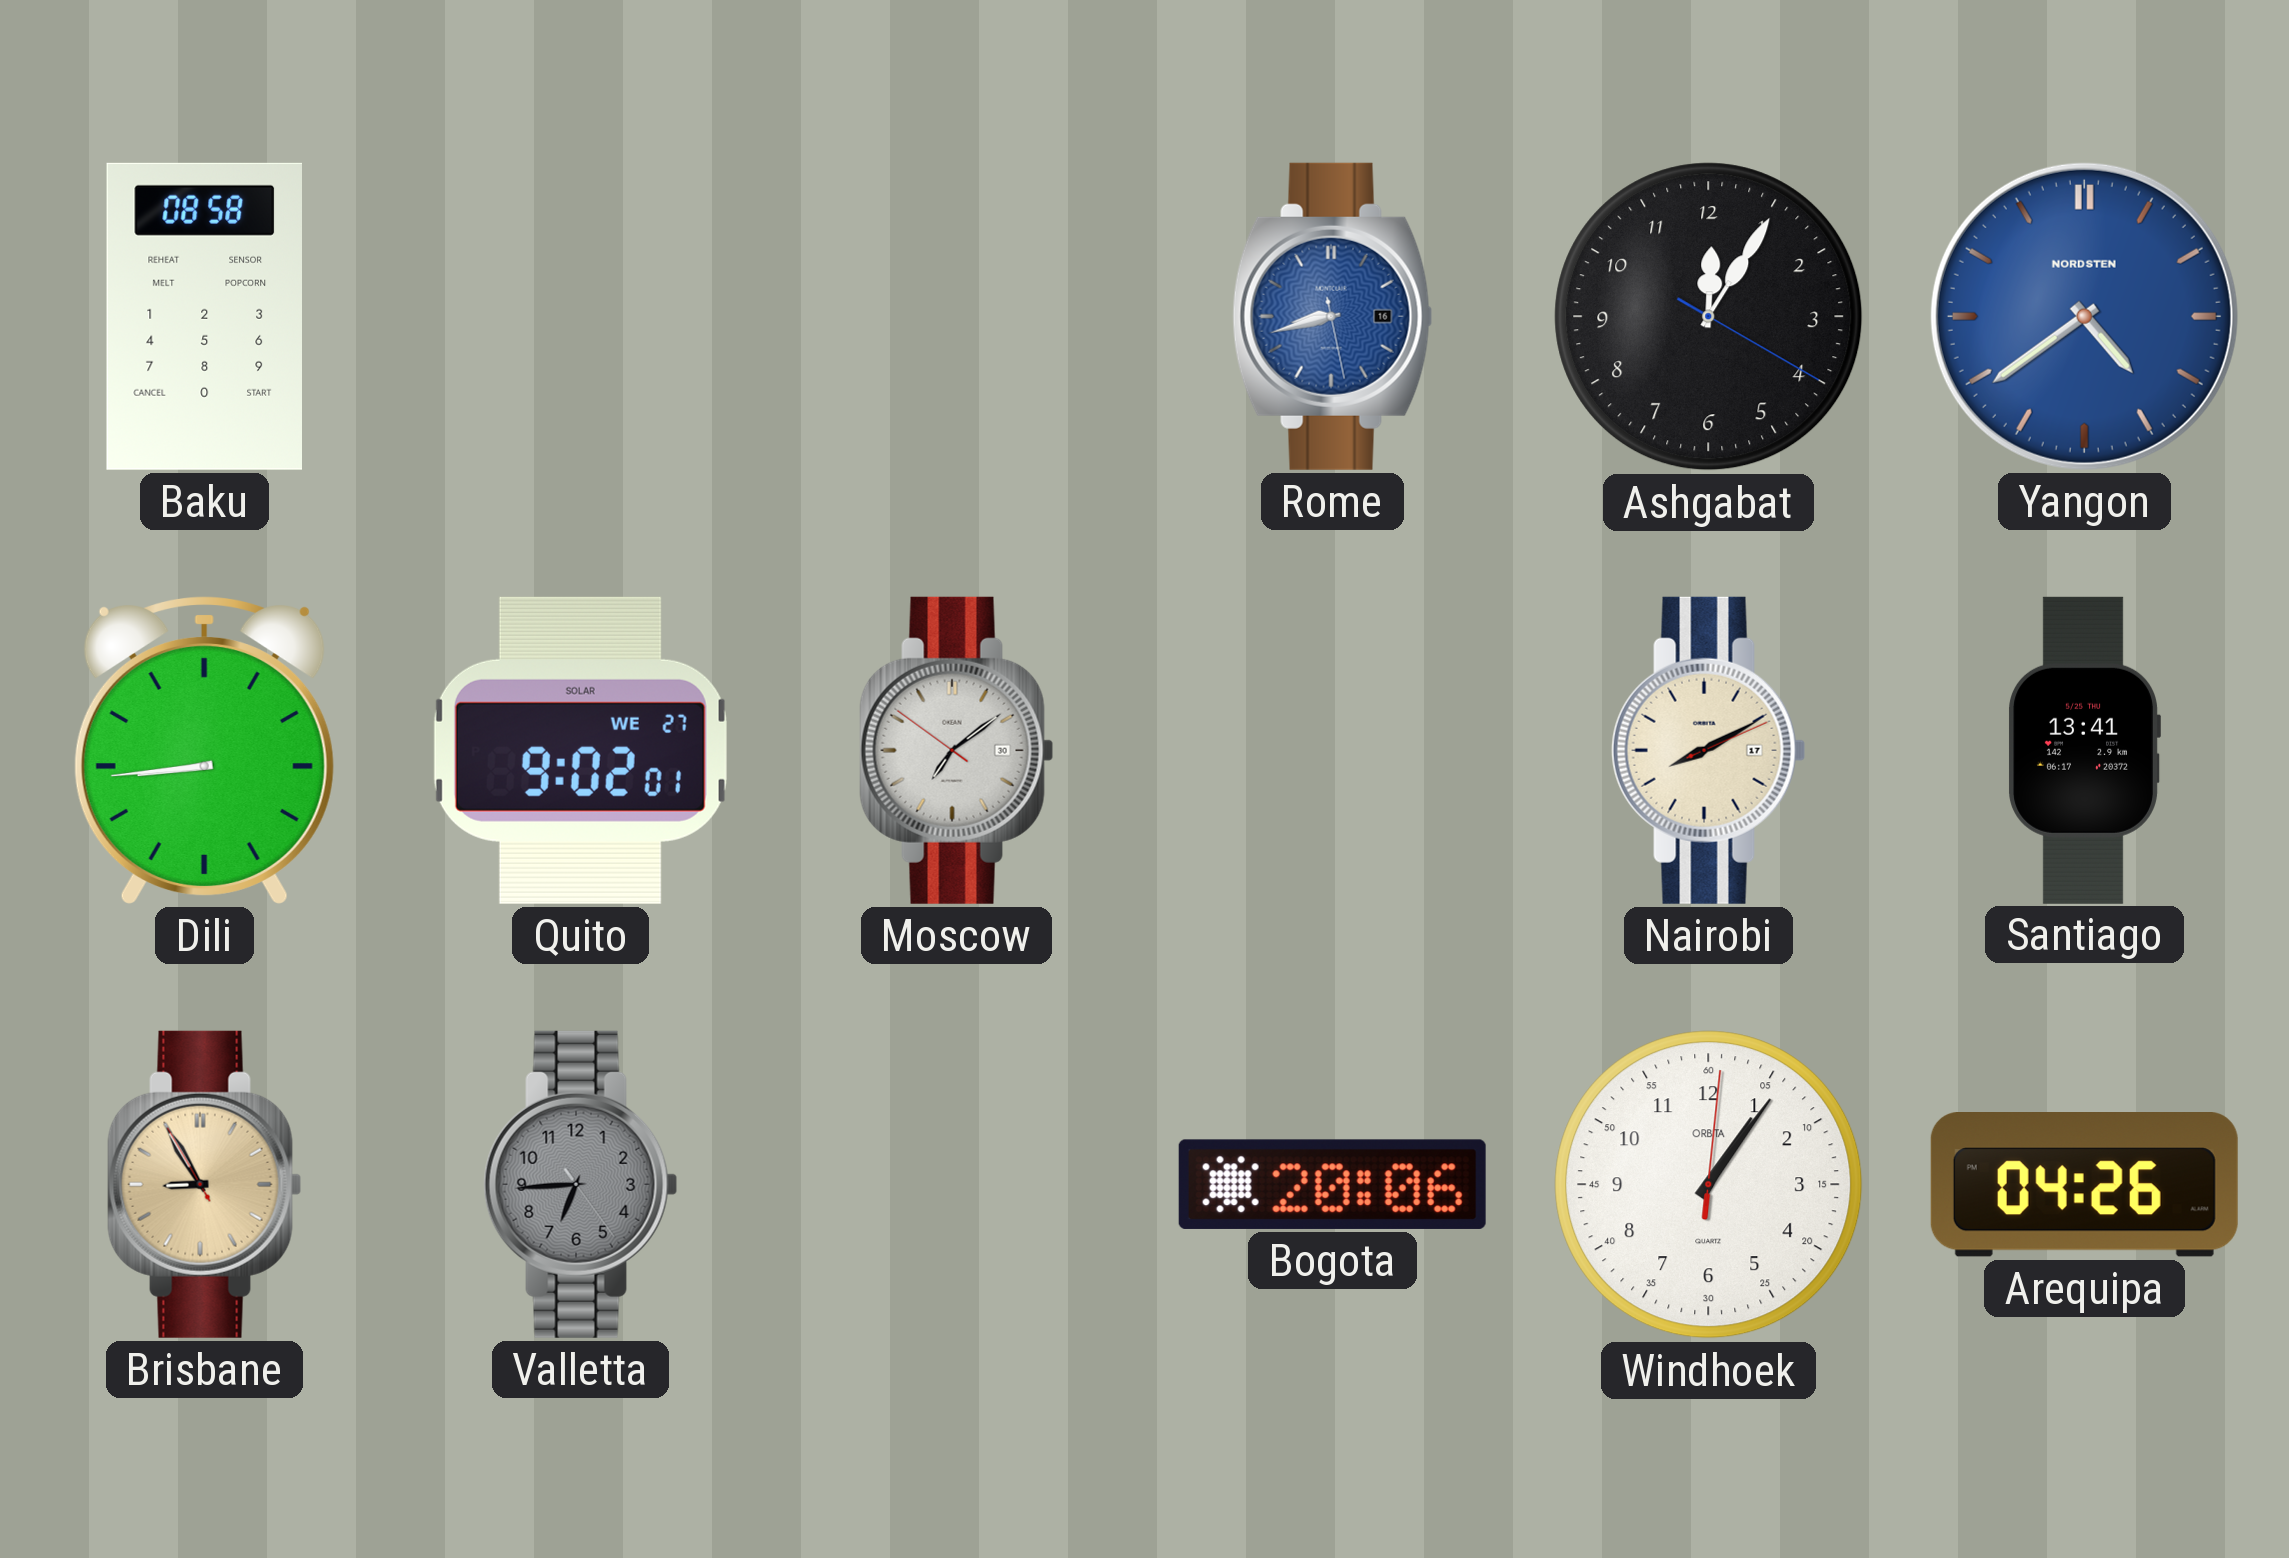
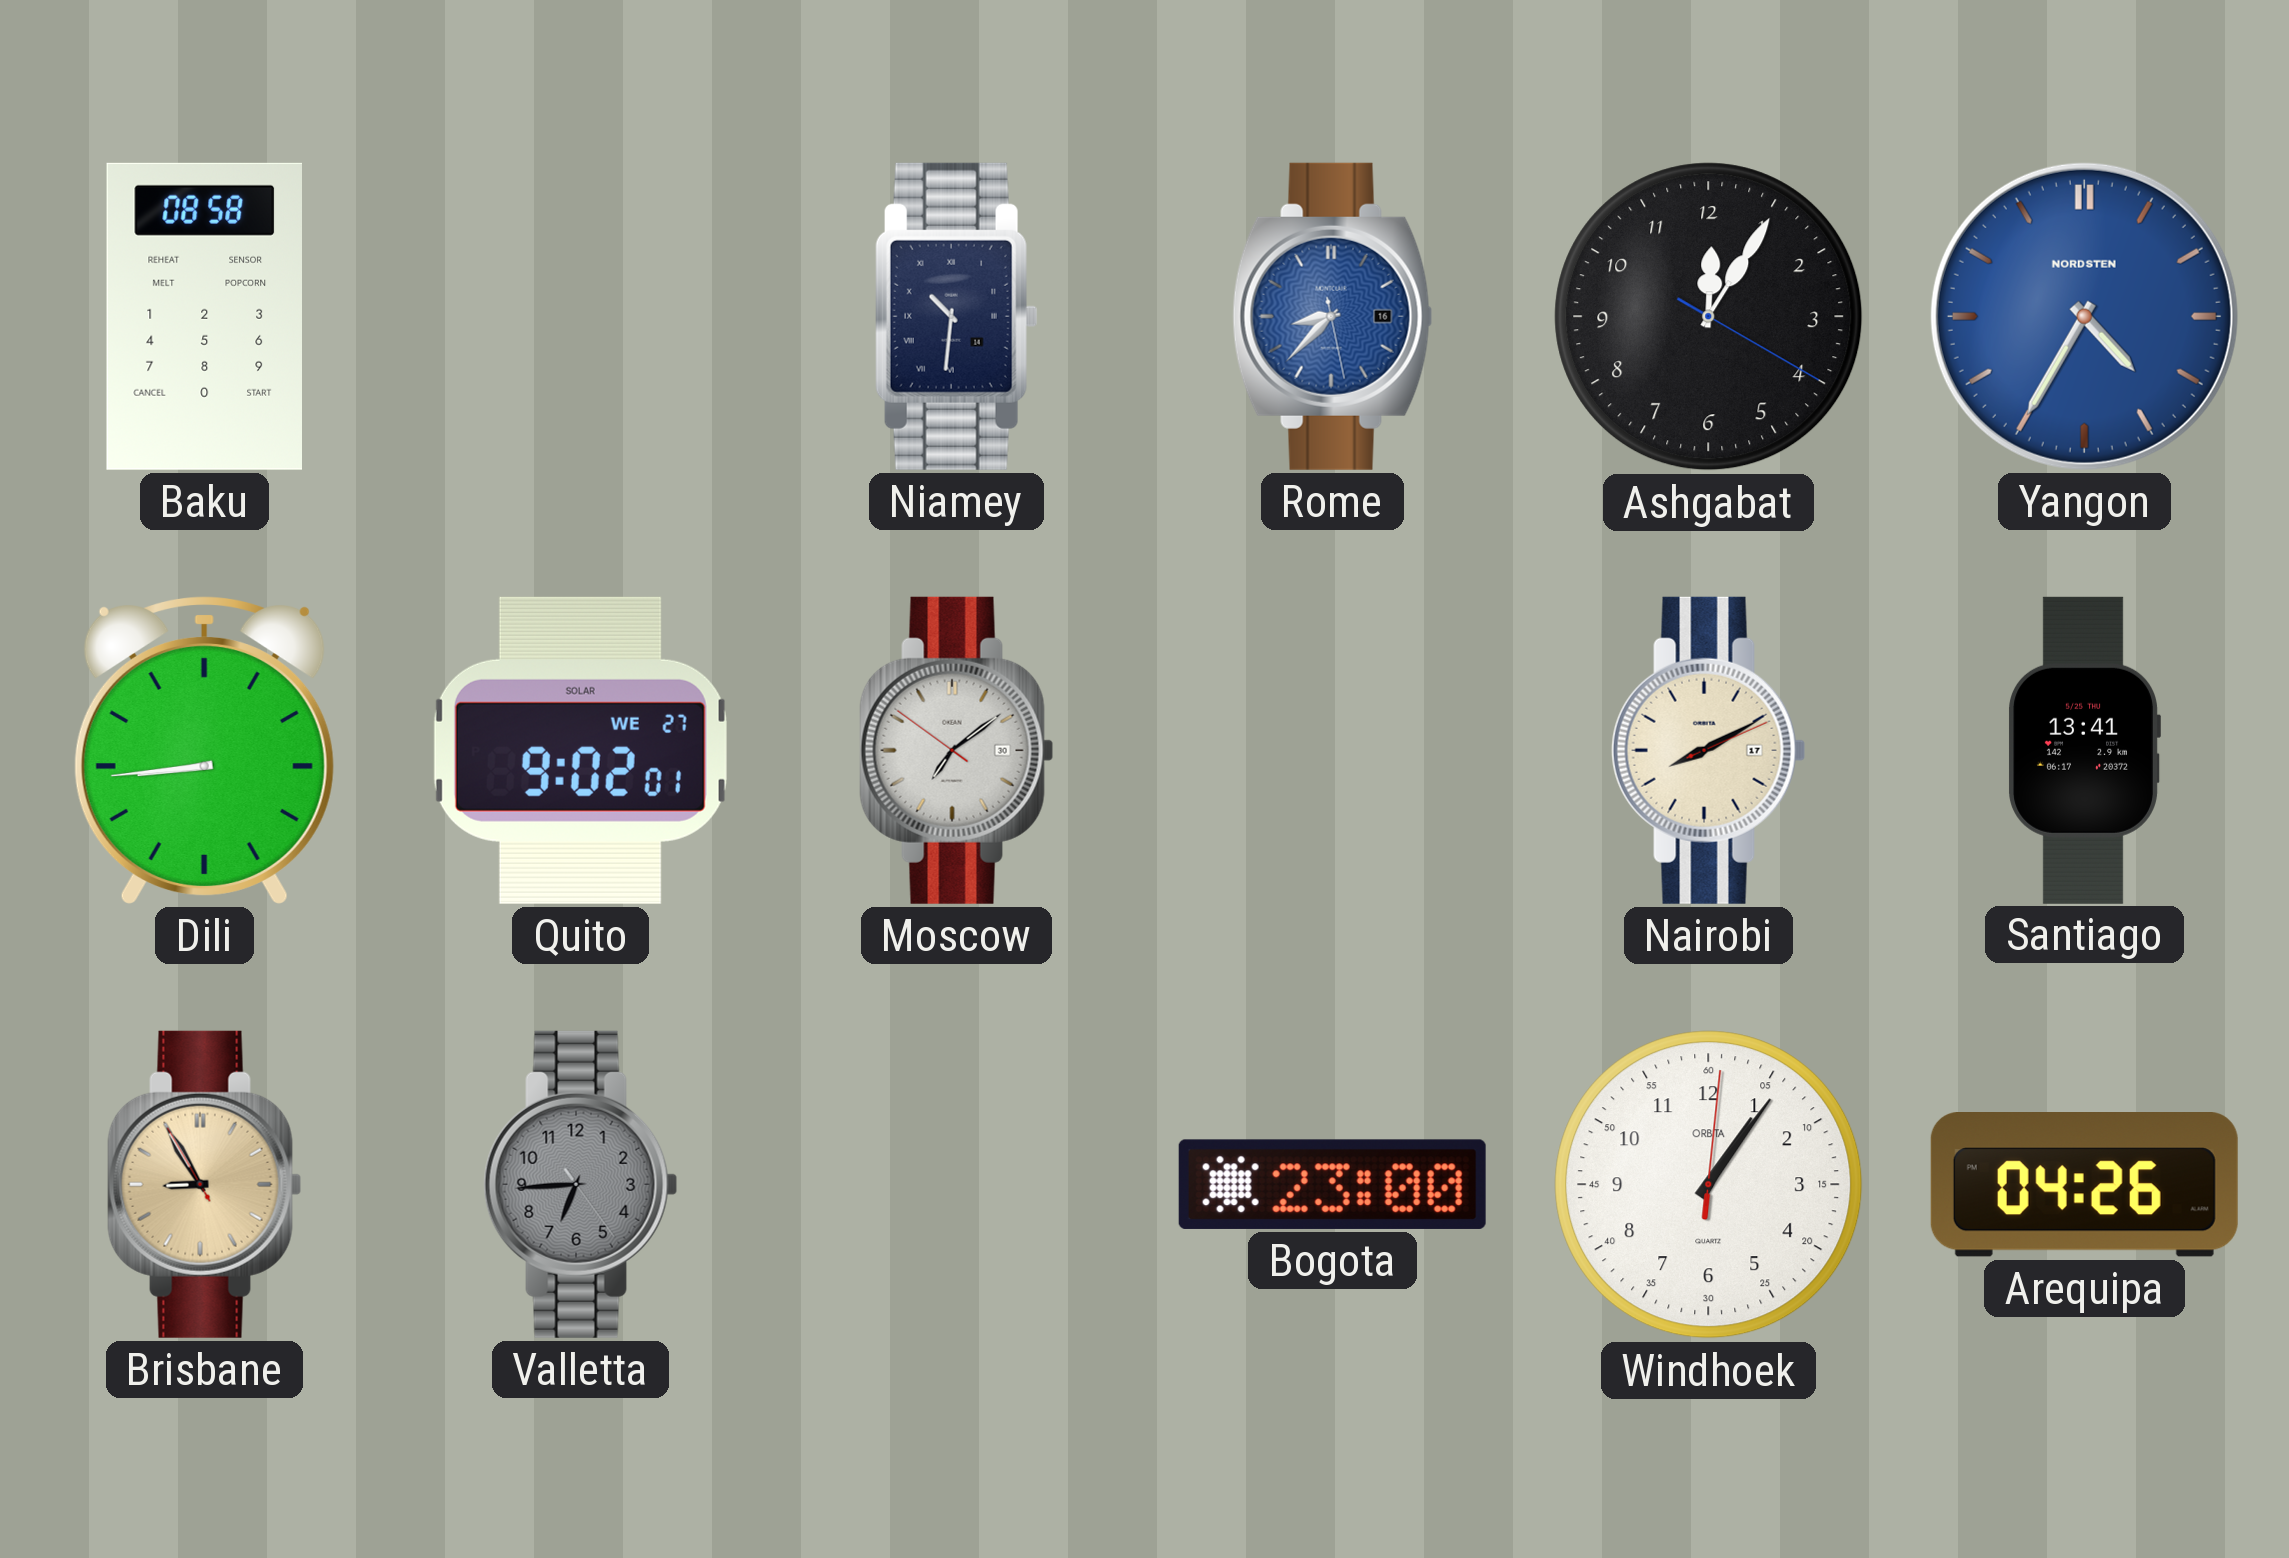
Niamey: none -> 10:31
Rome: 8:42 -> 8:37
Yangon: 4:39 -> 4:35
Bogota: 20:06 -> 23:00
